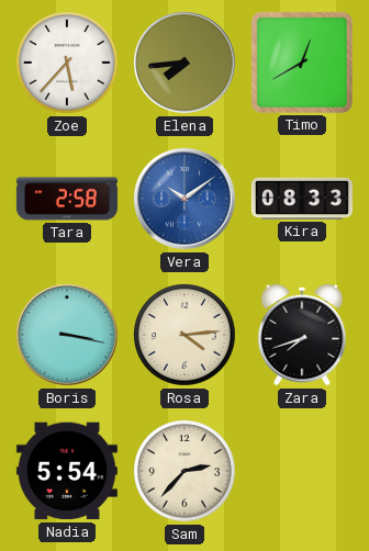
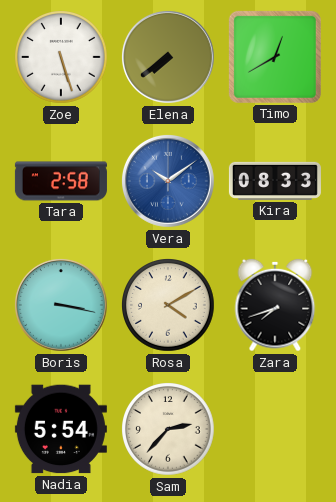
Zoe: 5:37 -> 5:27
Elena: 7:44 -> 7:39
Rosa: 4:14 -> 4:10
